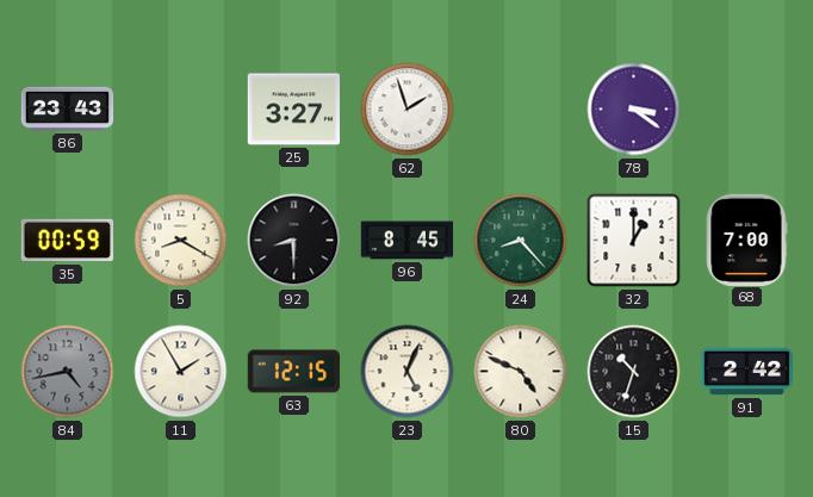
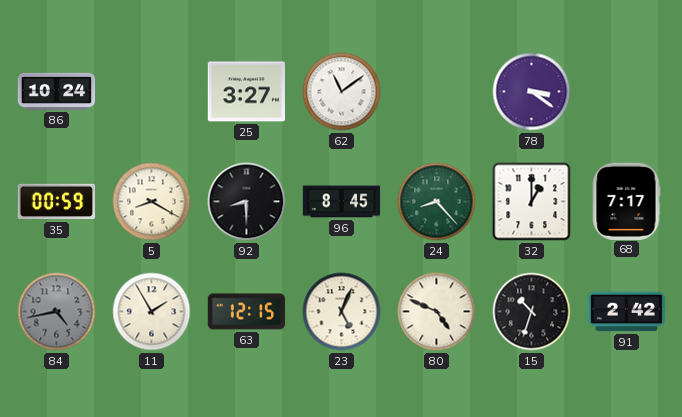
86: 23:43 -> 10:24
62: 1:57 -> 11:09
68: 7:00 -> 7:17
